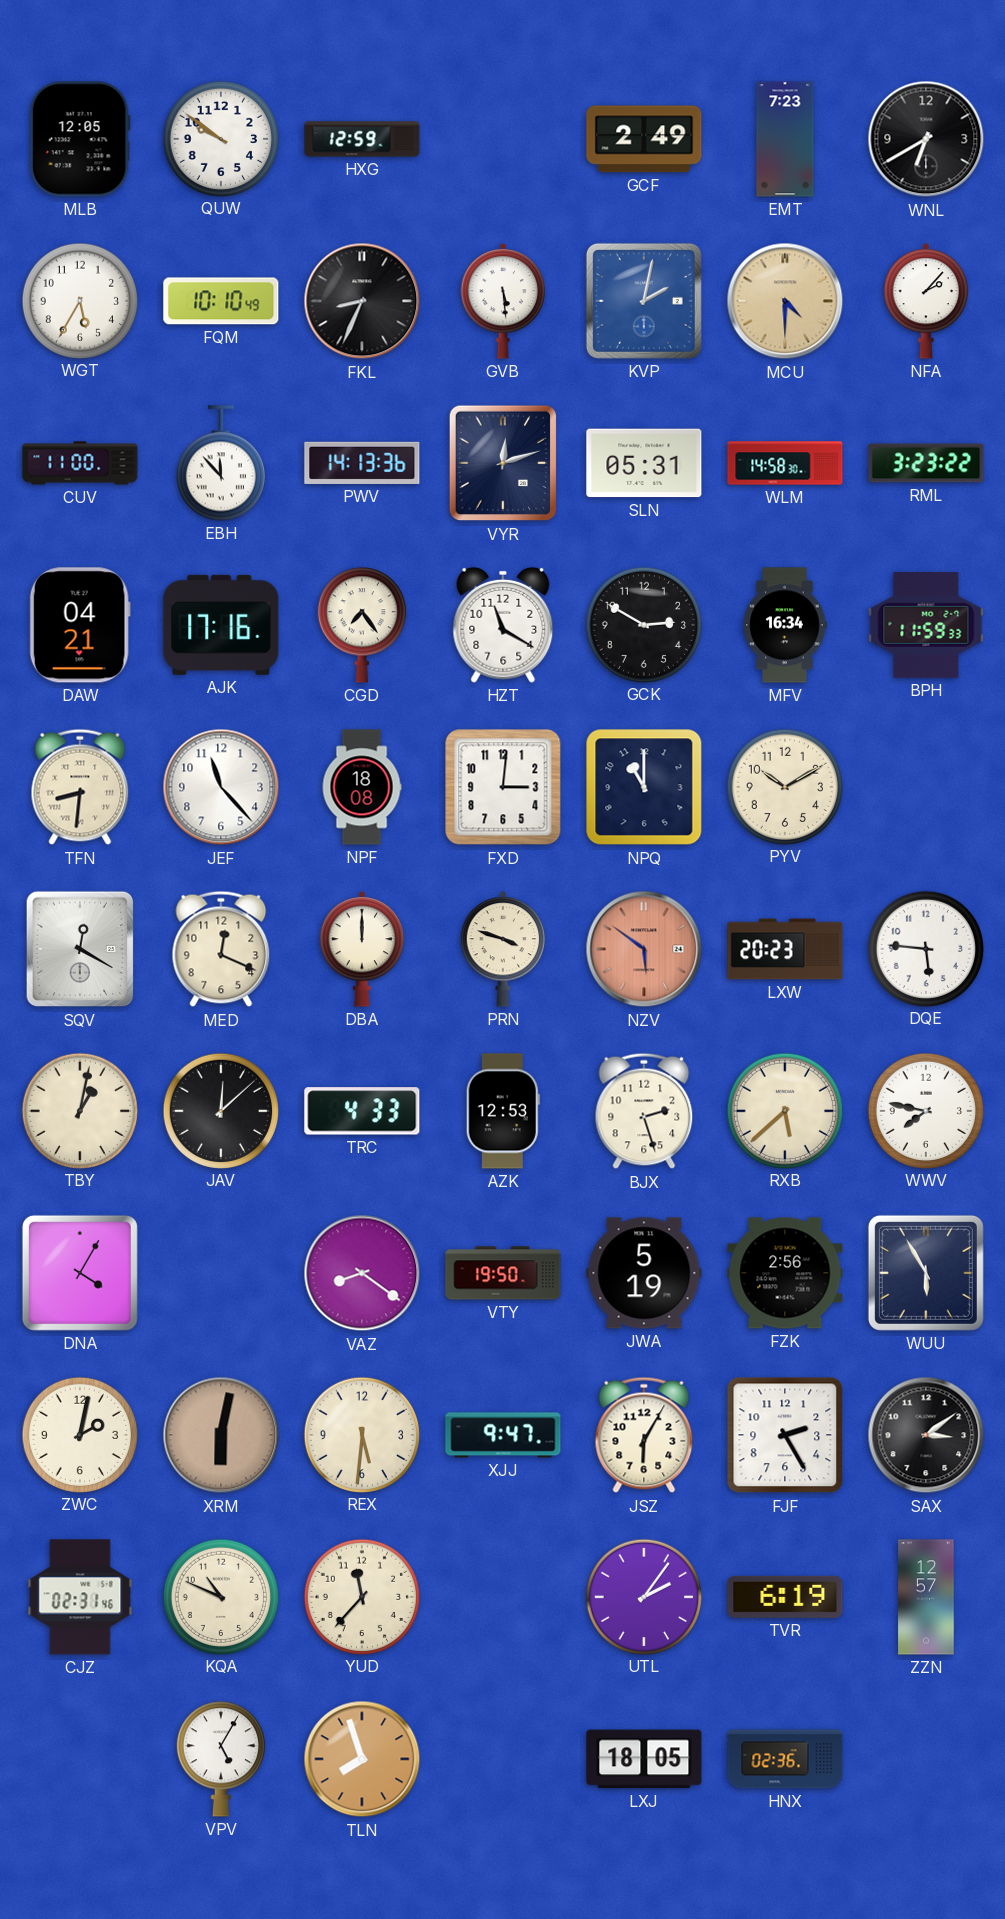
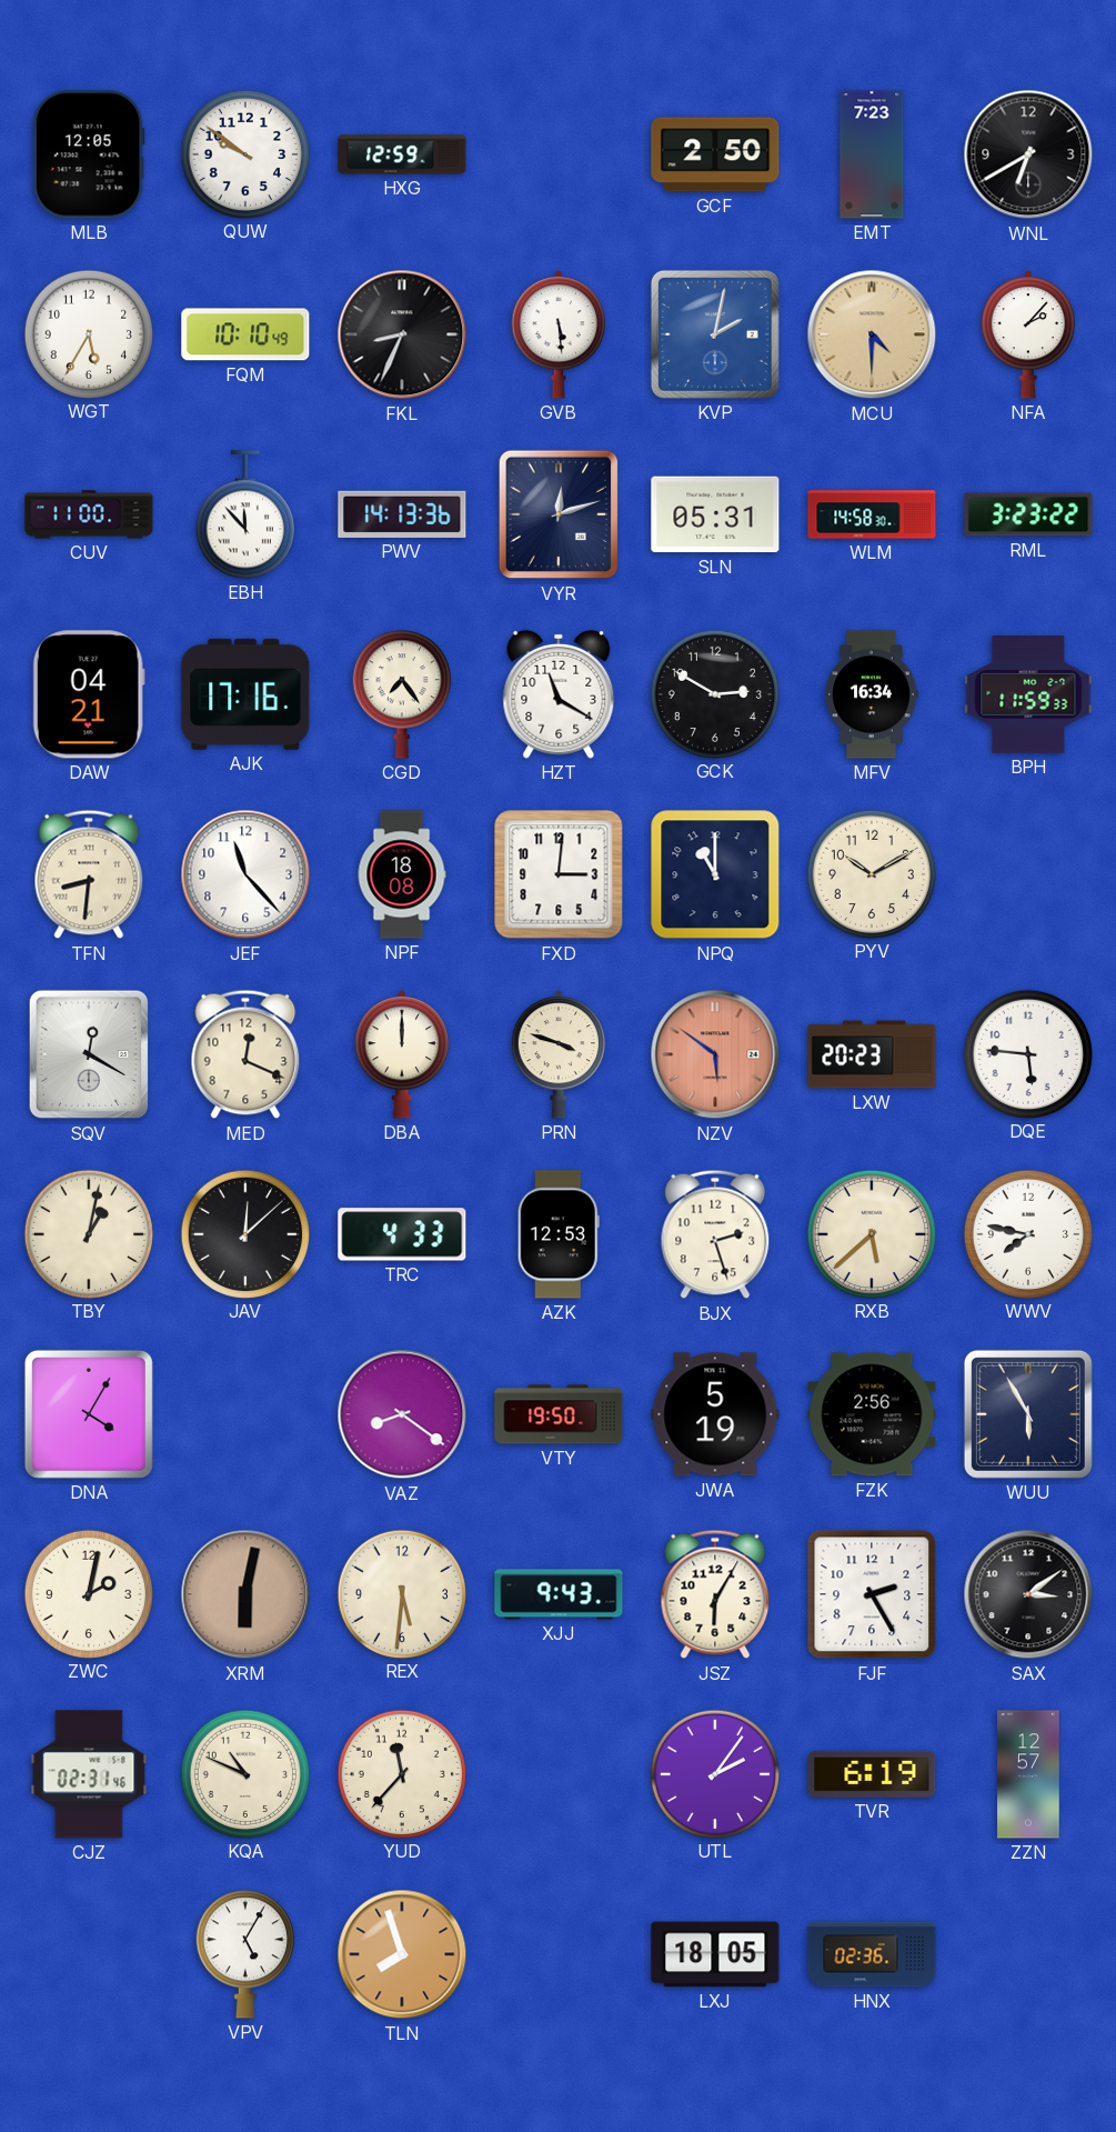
GCF: 2:49 -> 2:50
XJJ: 9:47 -> 9:43
